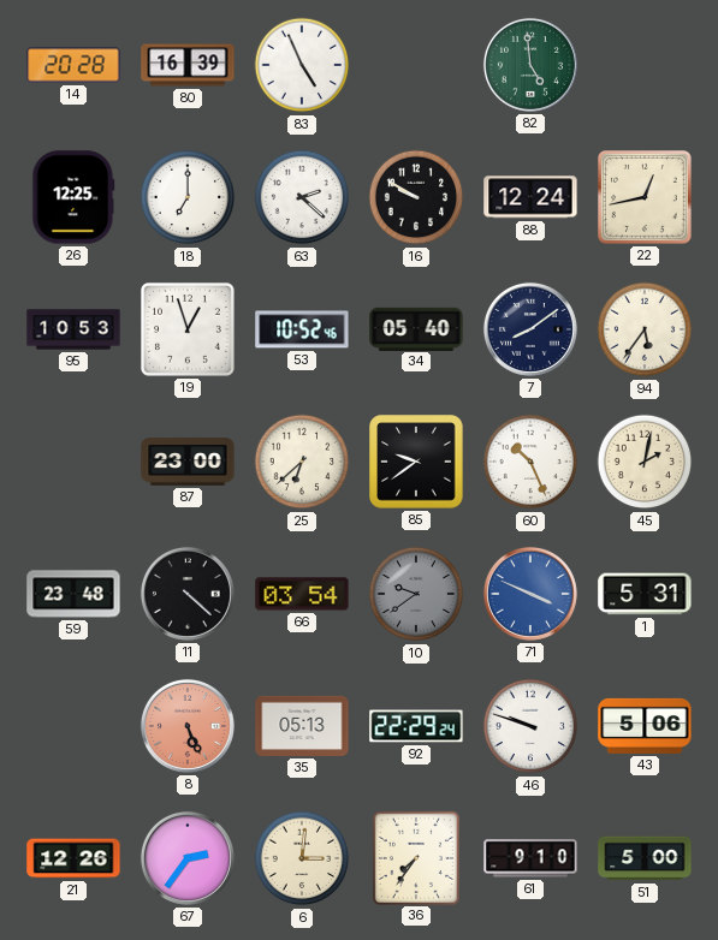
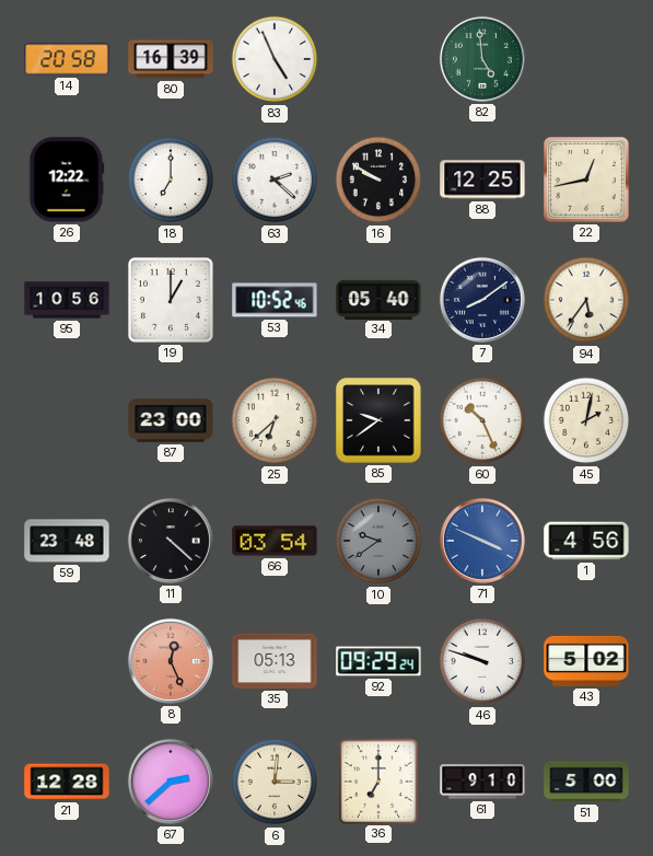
14: 20:28 -> 20:58
26: 12:25 -> 12:22
88: 12:24 -> 12:25
95: 10:53 -> 10:56
19: 12:57 -> 1:00
1: 5:31 -> 4:56
8: 5:26 -> 12:26
92: 22:29 -> 09:29
43: 5:06 -> 5:02
21: 12:26 -> 12:28
67: 2:36 -> 2:38
36: 7:36 -> 7:00
